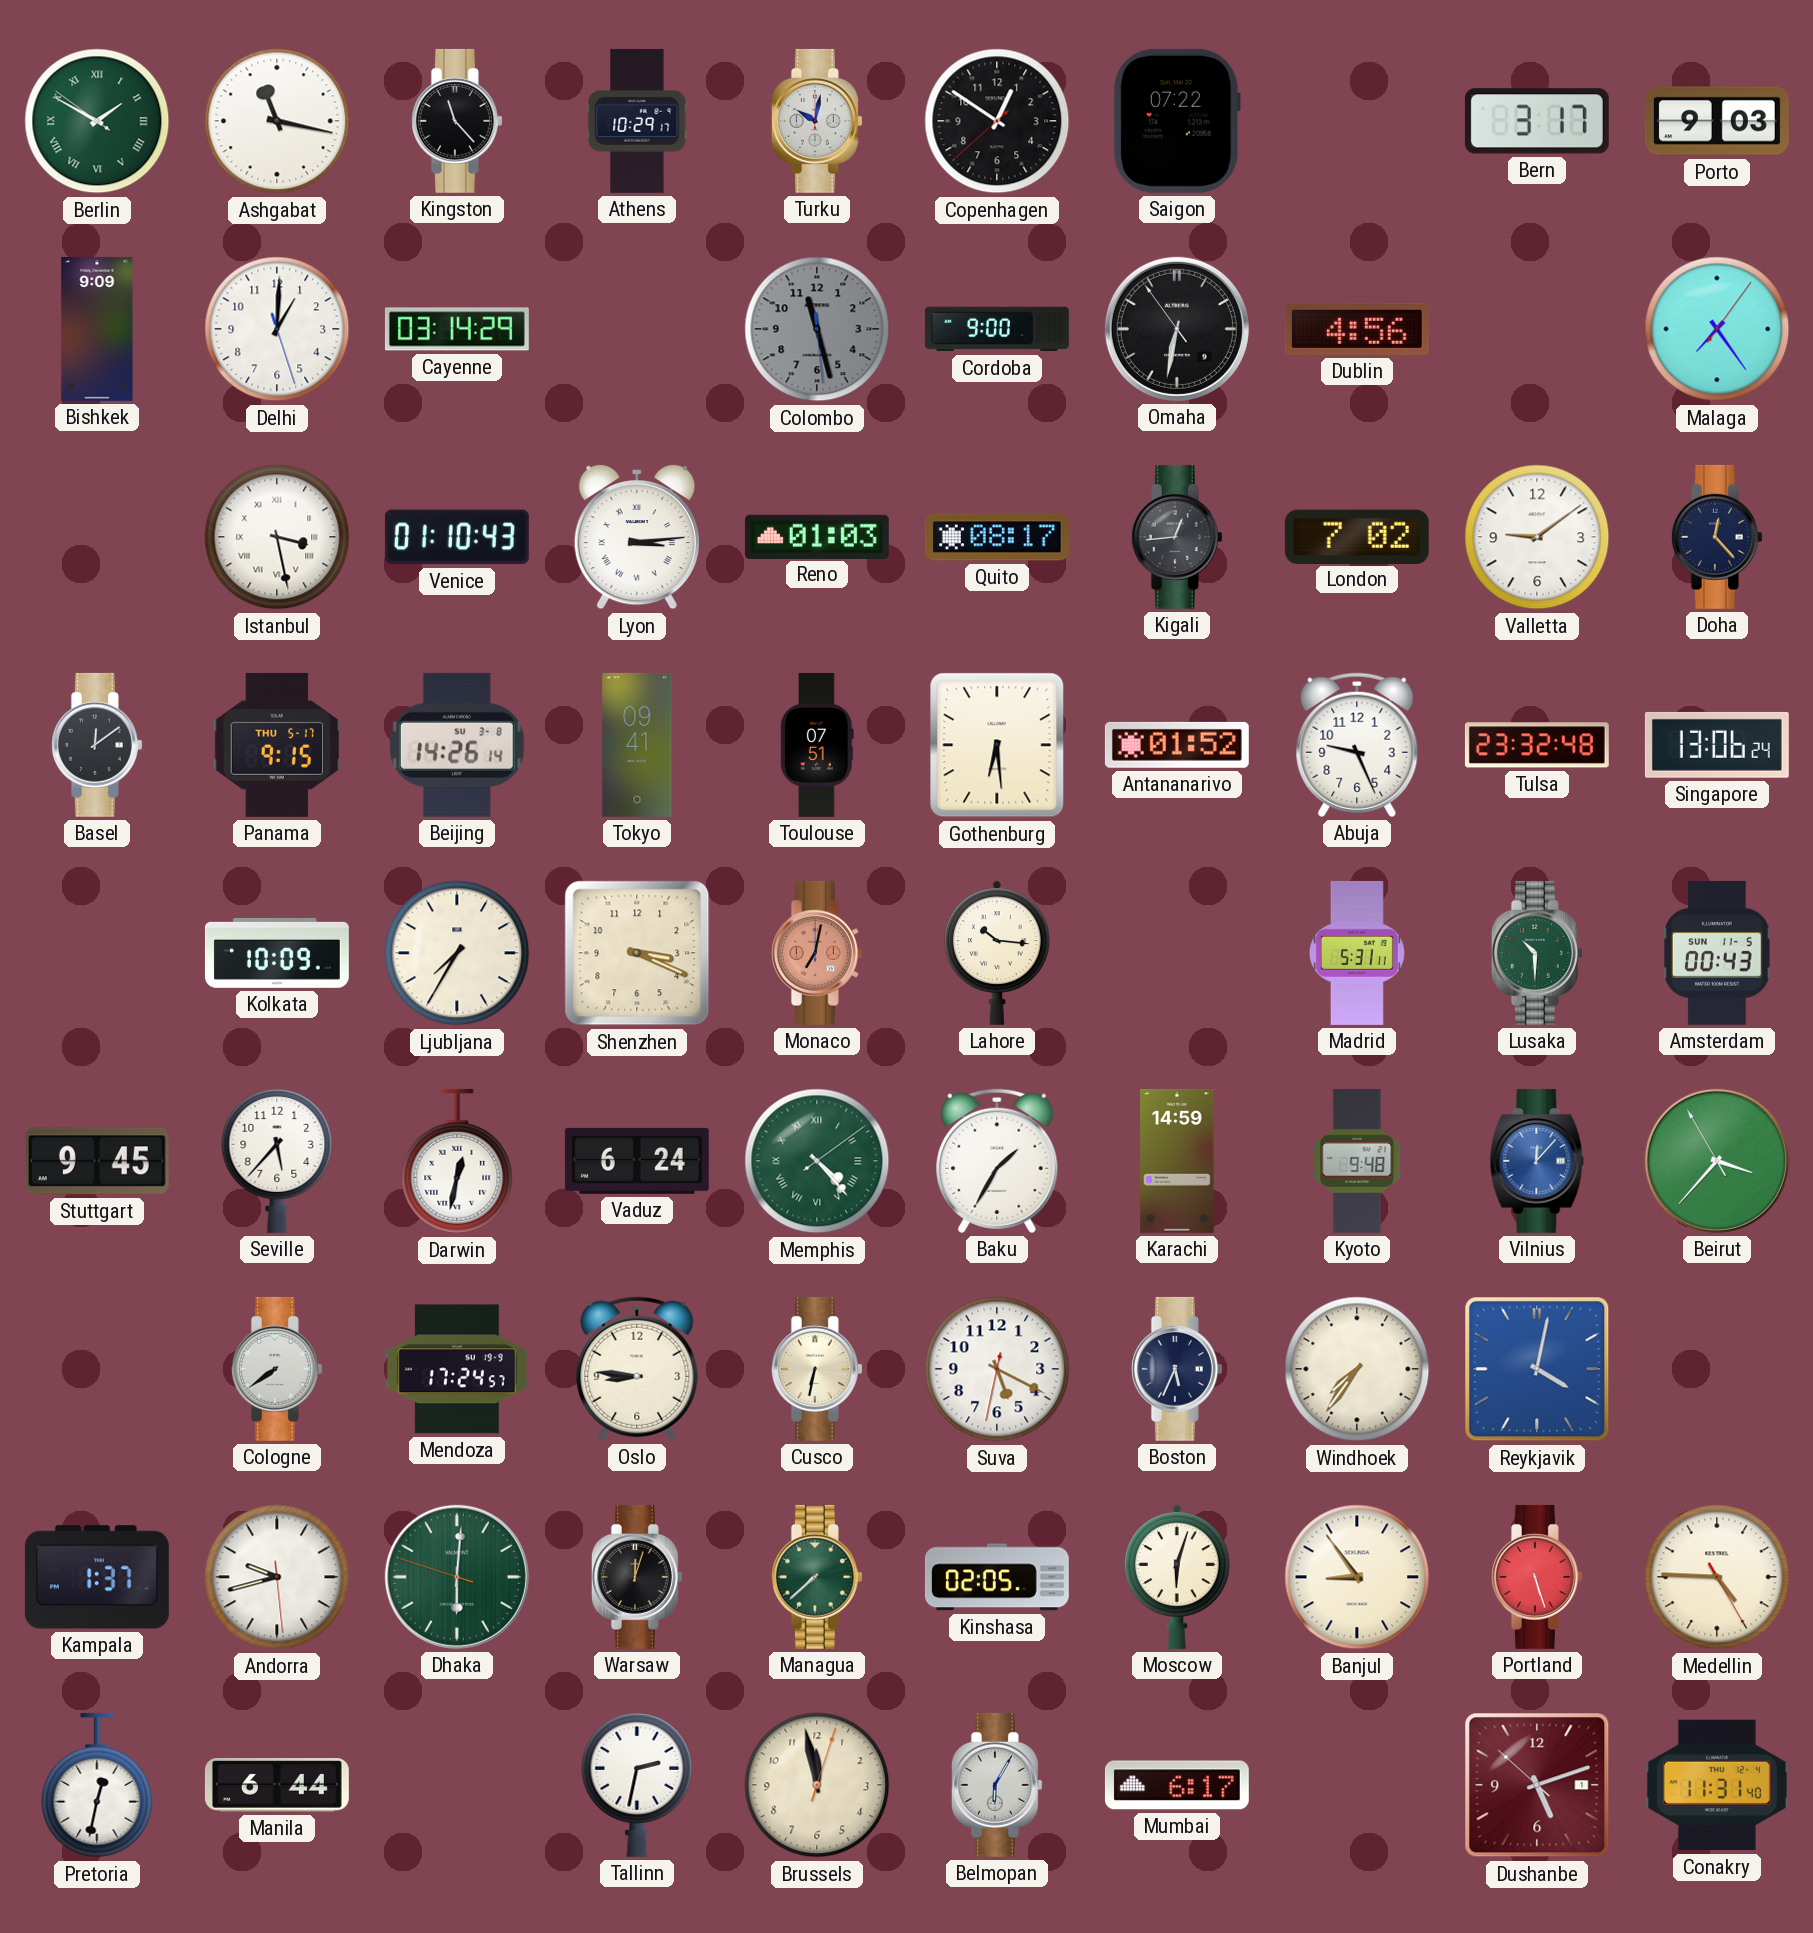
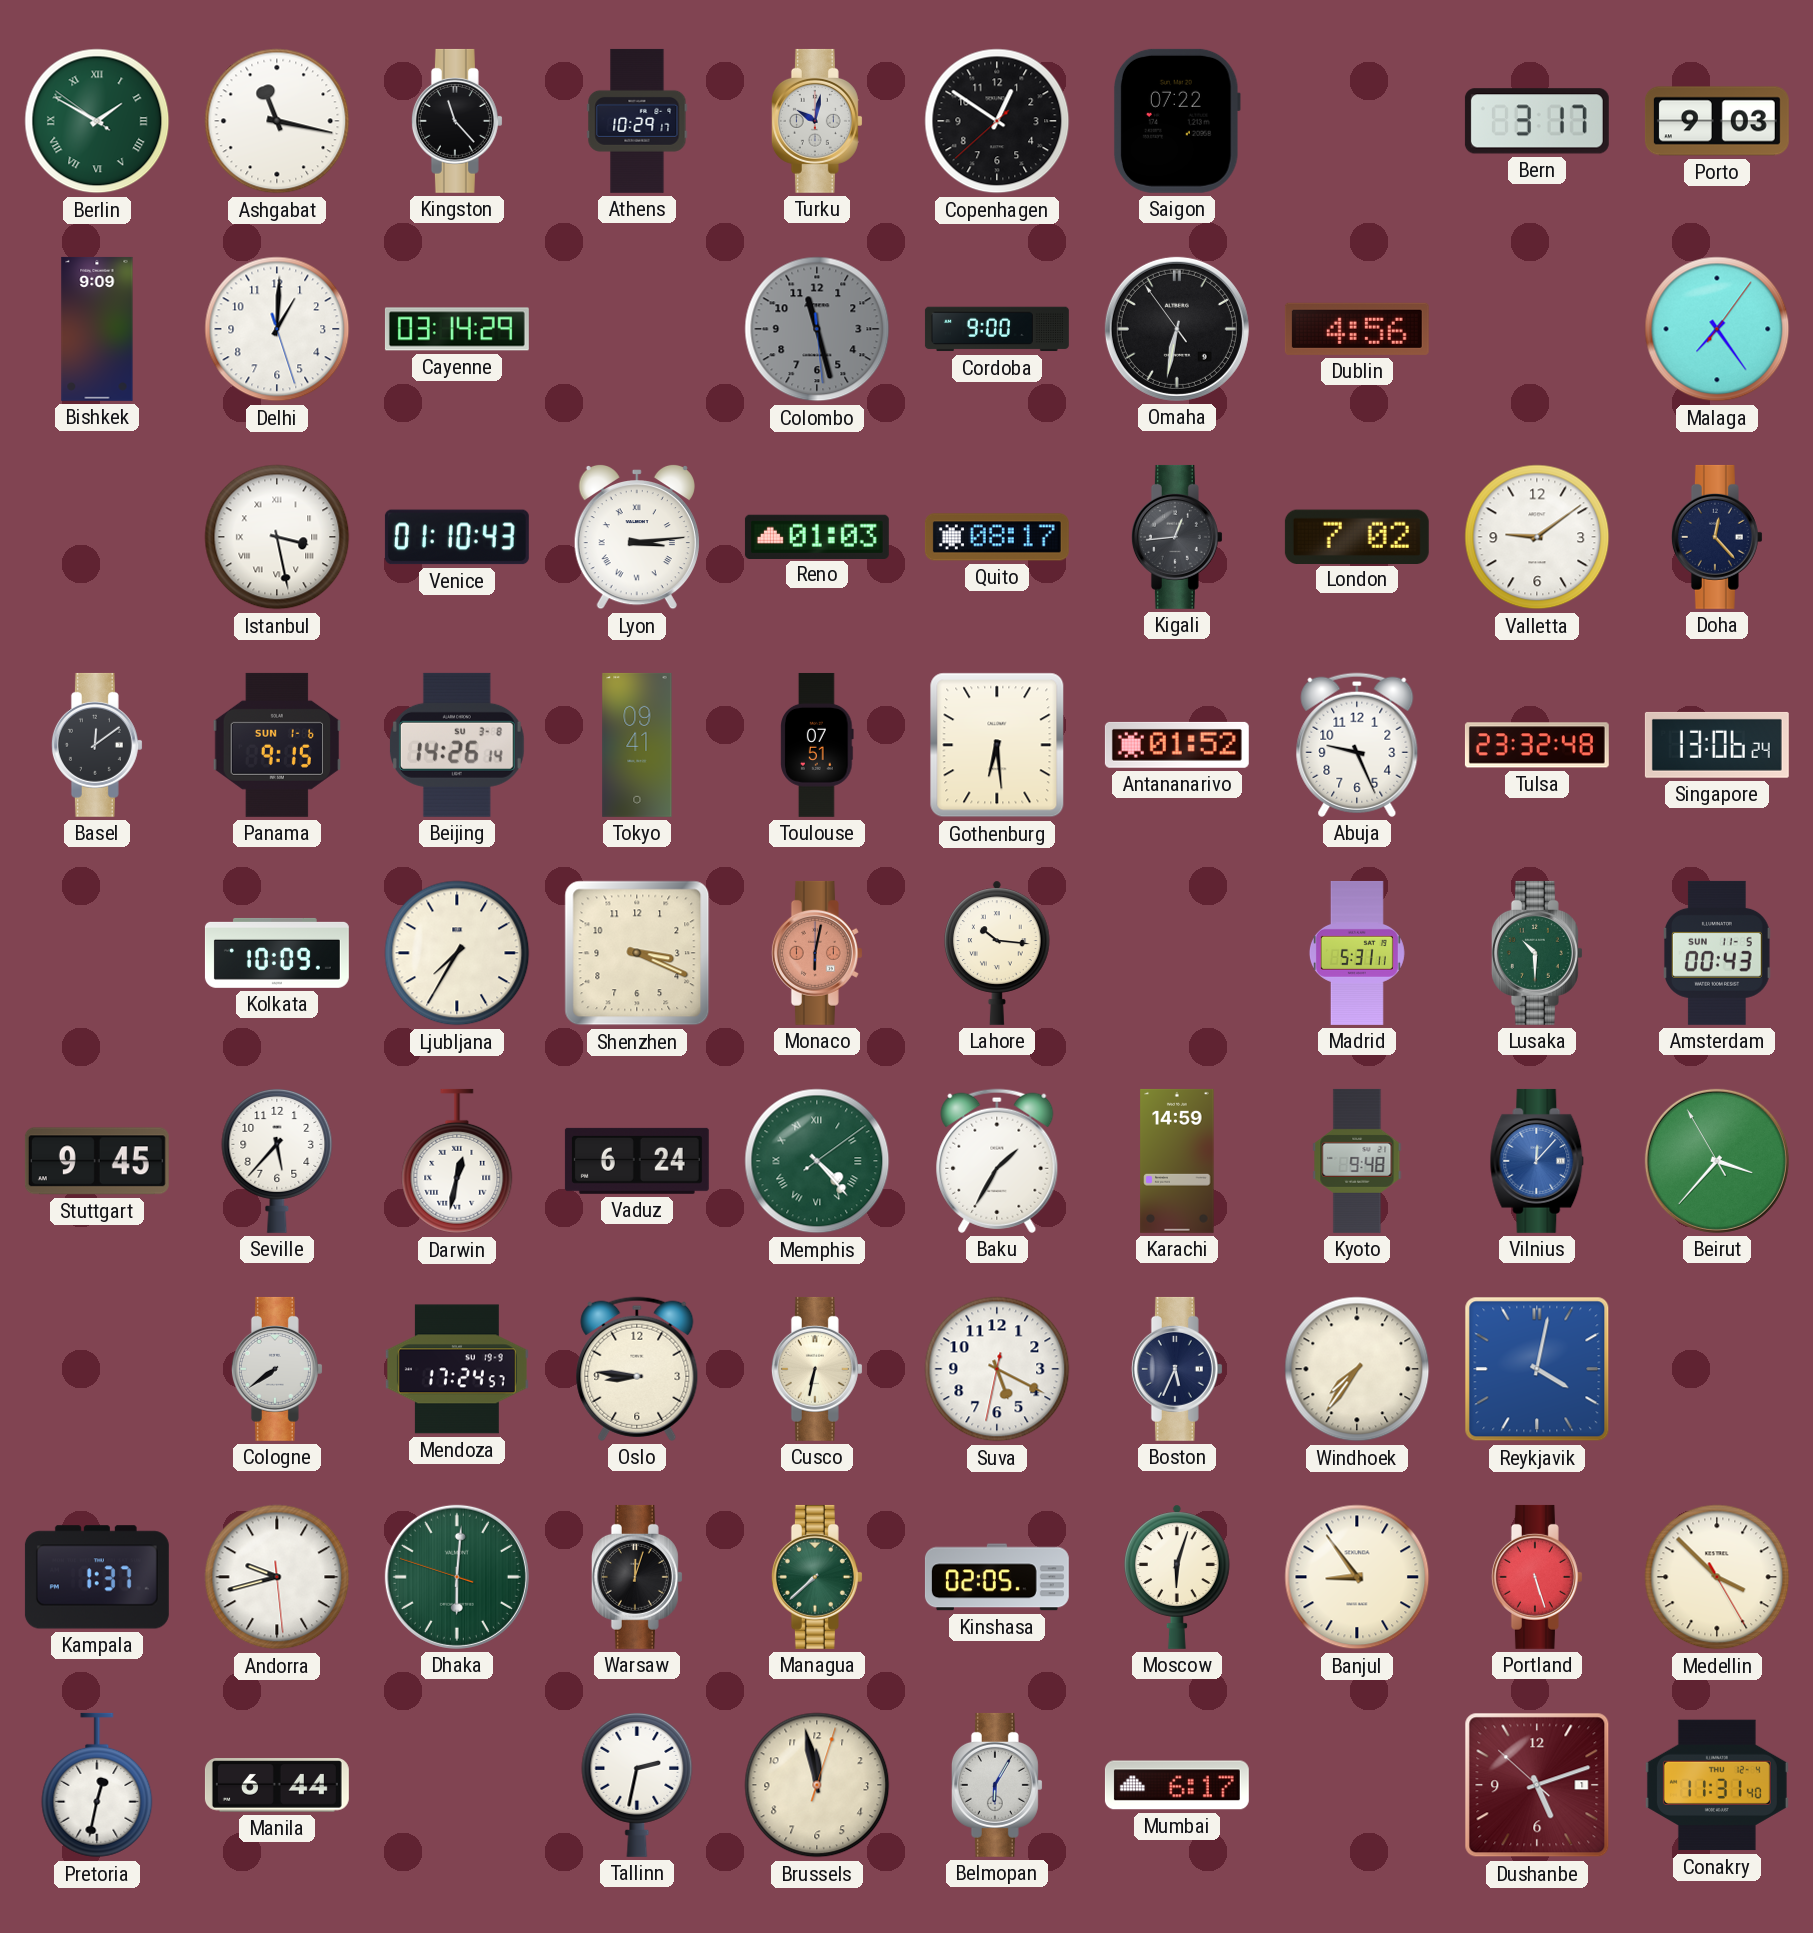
Panama date: THU 5-17 -> SUN 1-6
Monaco: 7:02 -> 6:02
Medellin: 4:45 -> 3:52
